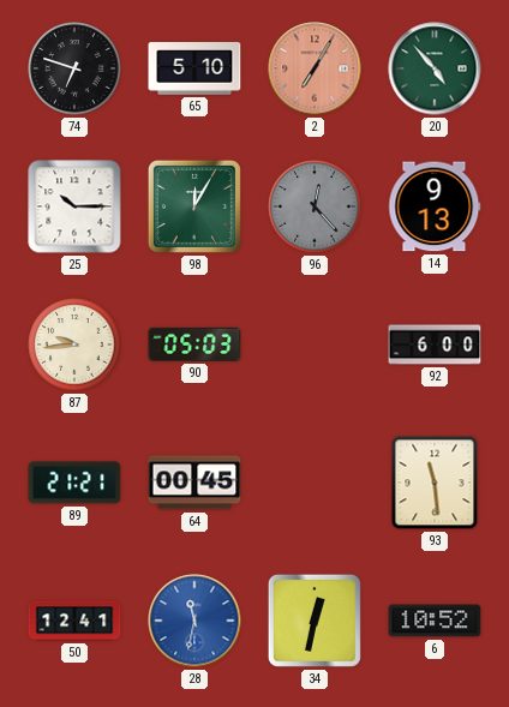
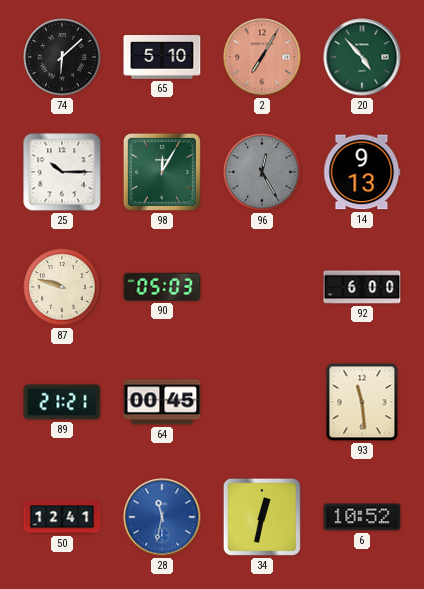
74: 6:48 -> 6:08
96: 12:23 -> 12:25
87: 9:44 -> 9:48
